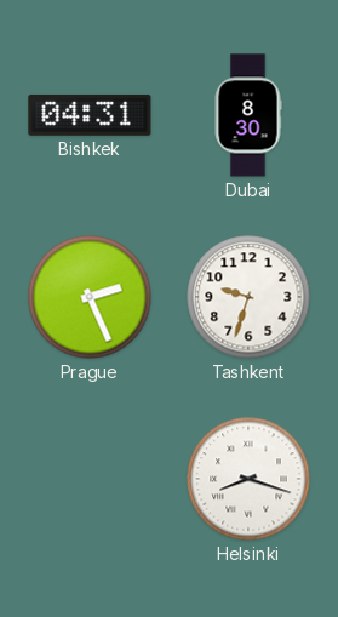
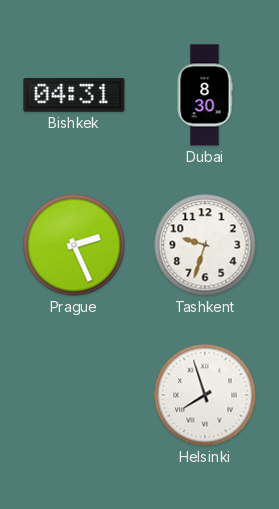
Helsinki: 8:18 -> 7:57
